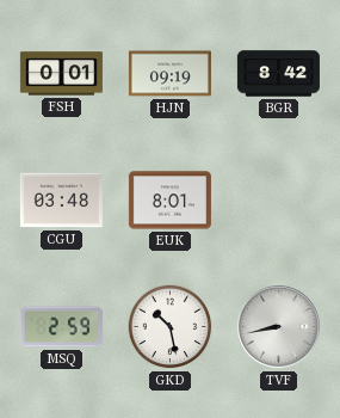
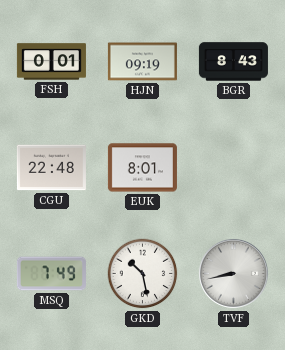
BGR: 8:42 -> 8:43
CGU: 03:48 -> 22:48
MSQ: 2:59 -> 7:49
